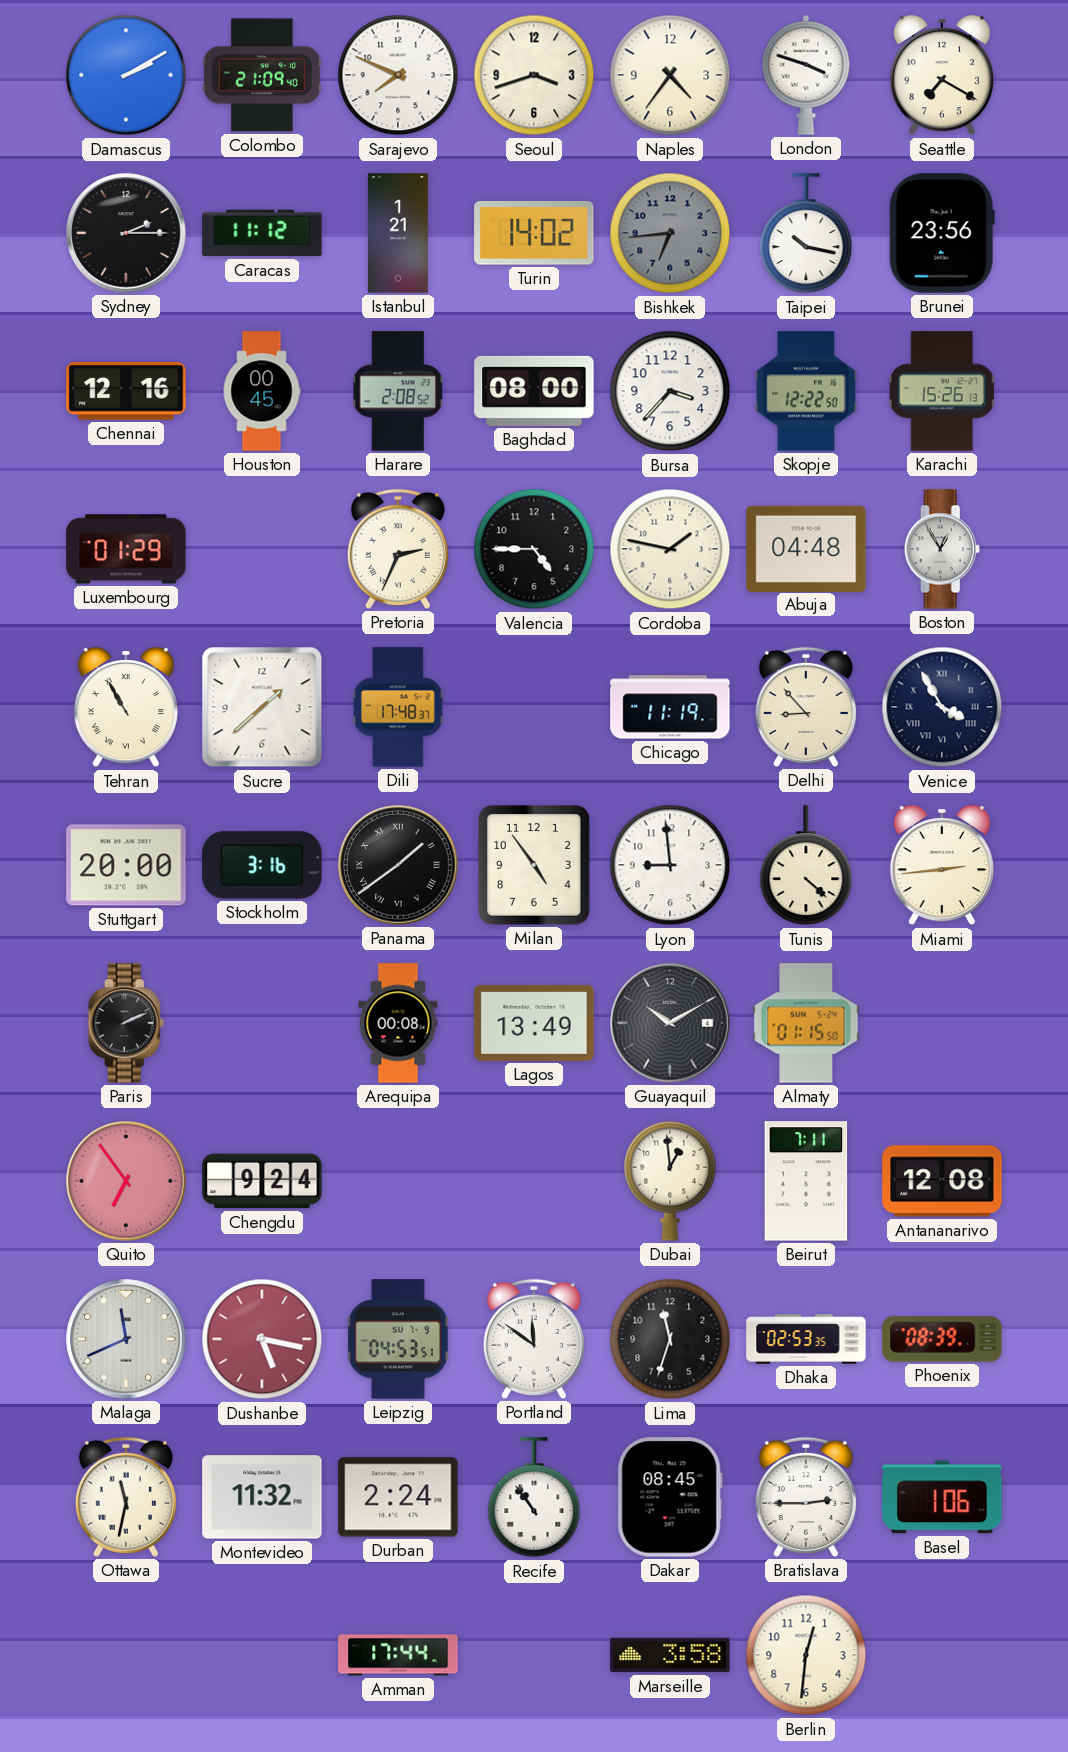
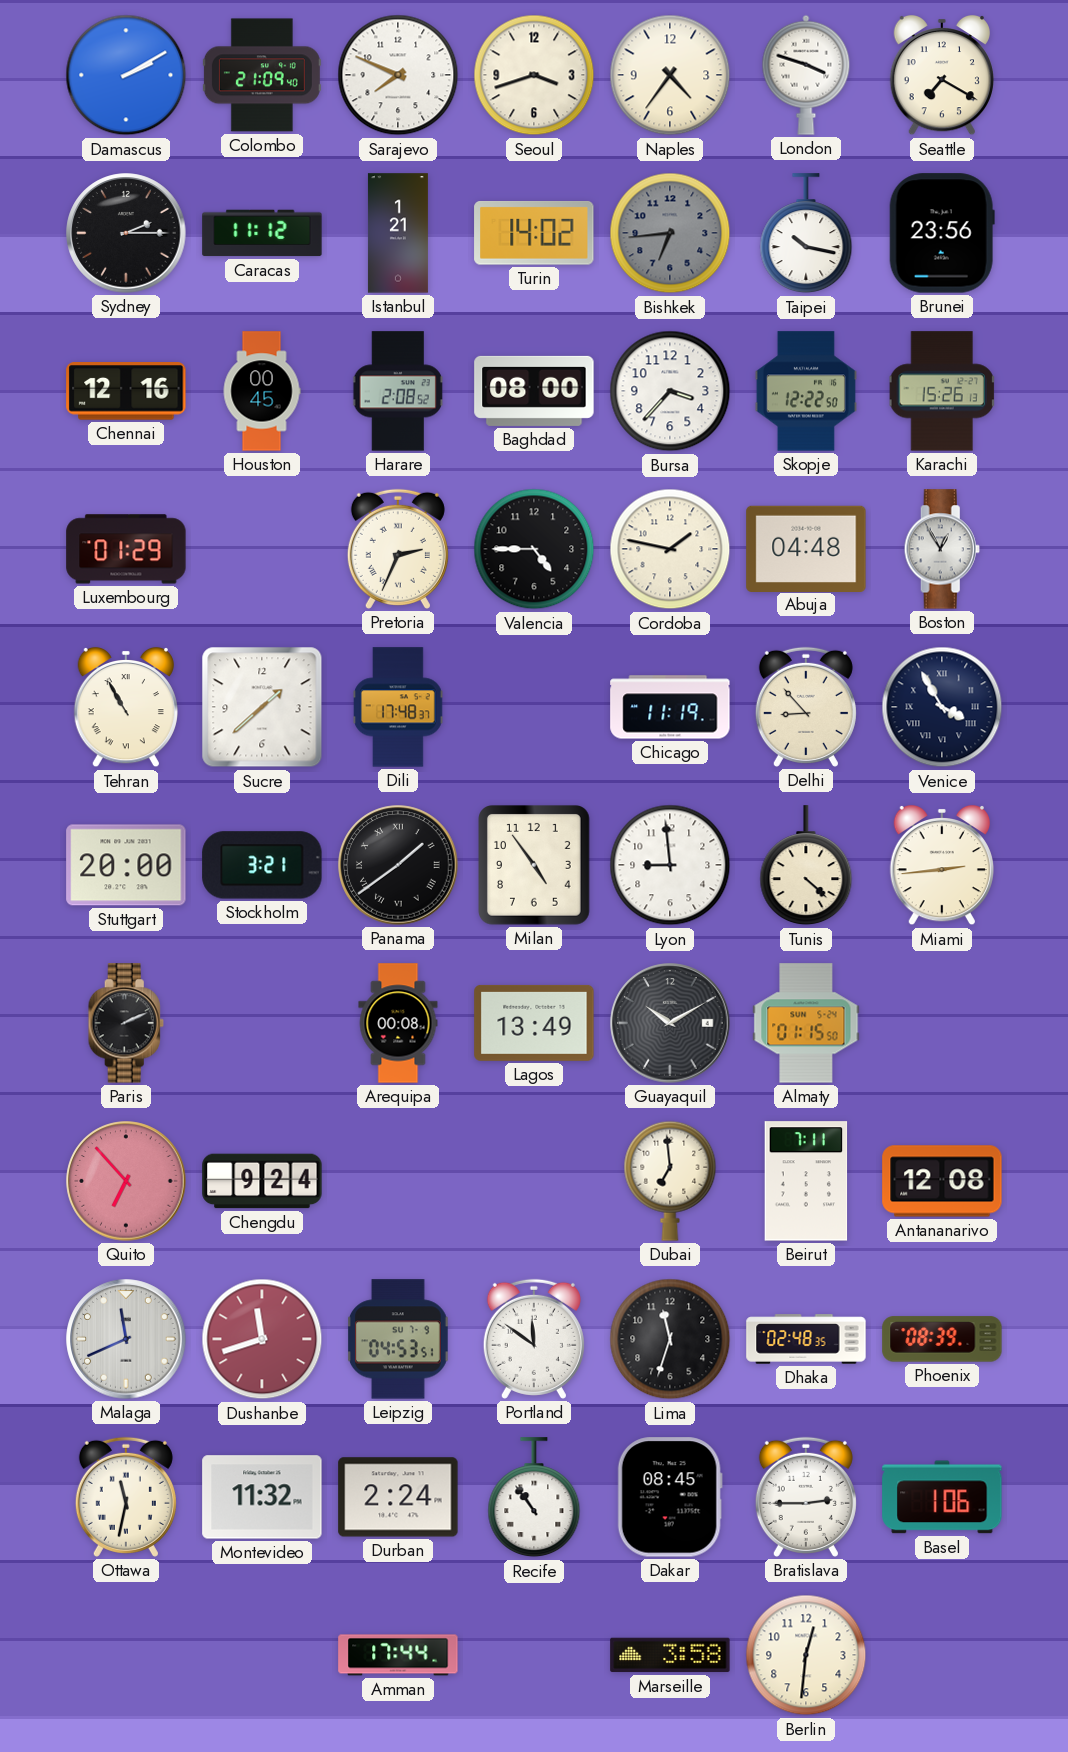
Stockholm: 3:16 -> 3:21
Quito: 6:54 -> 6:53
Dubai: 12:59 -> 6:59
Dushanbe: 5:17 -> 11:42
Dhaka: 02:53 -> 02:48
